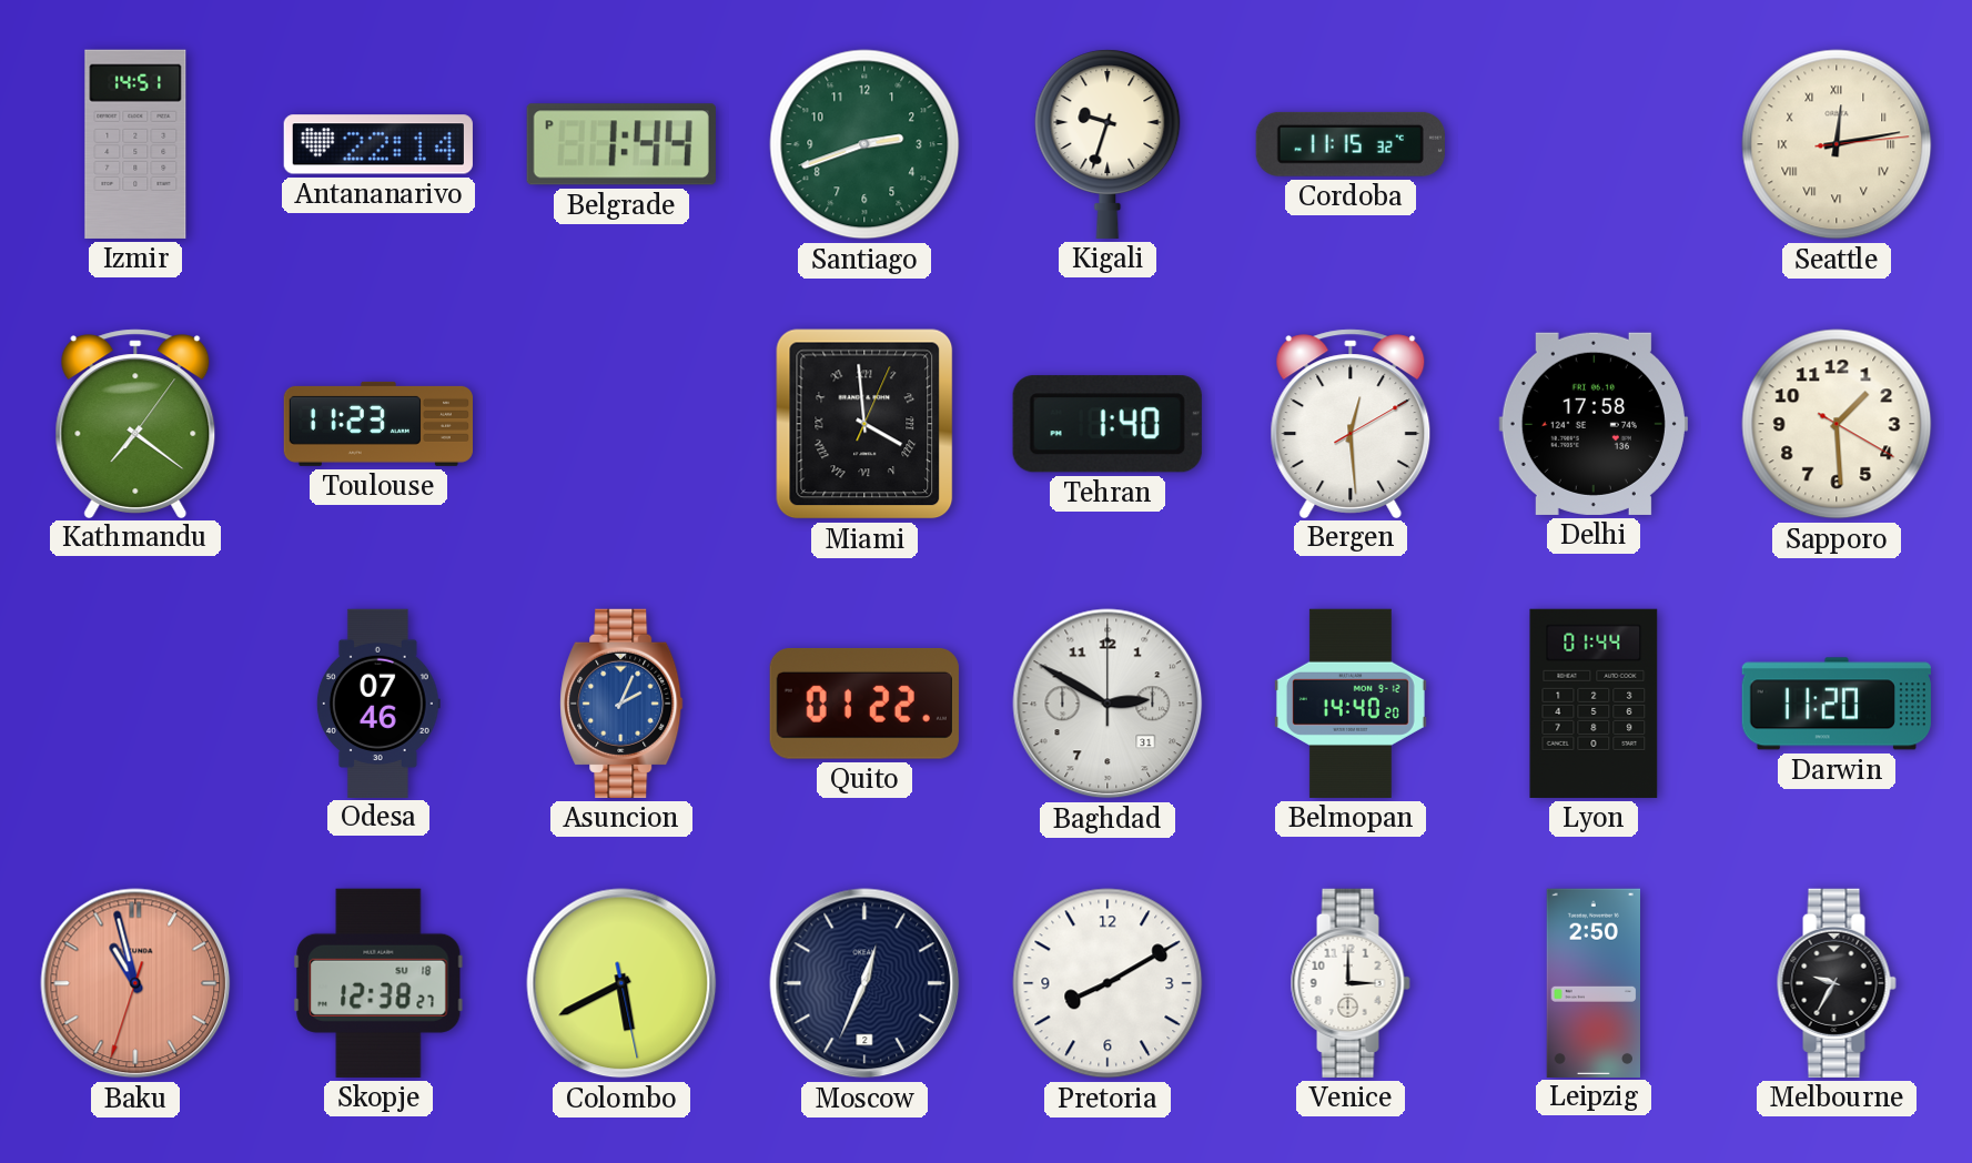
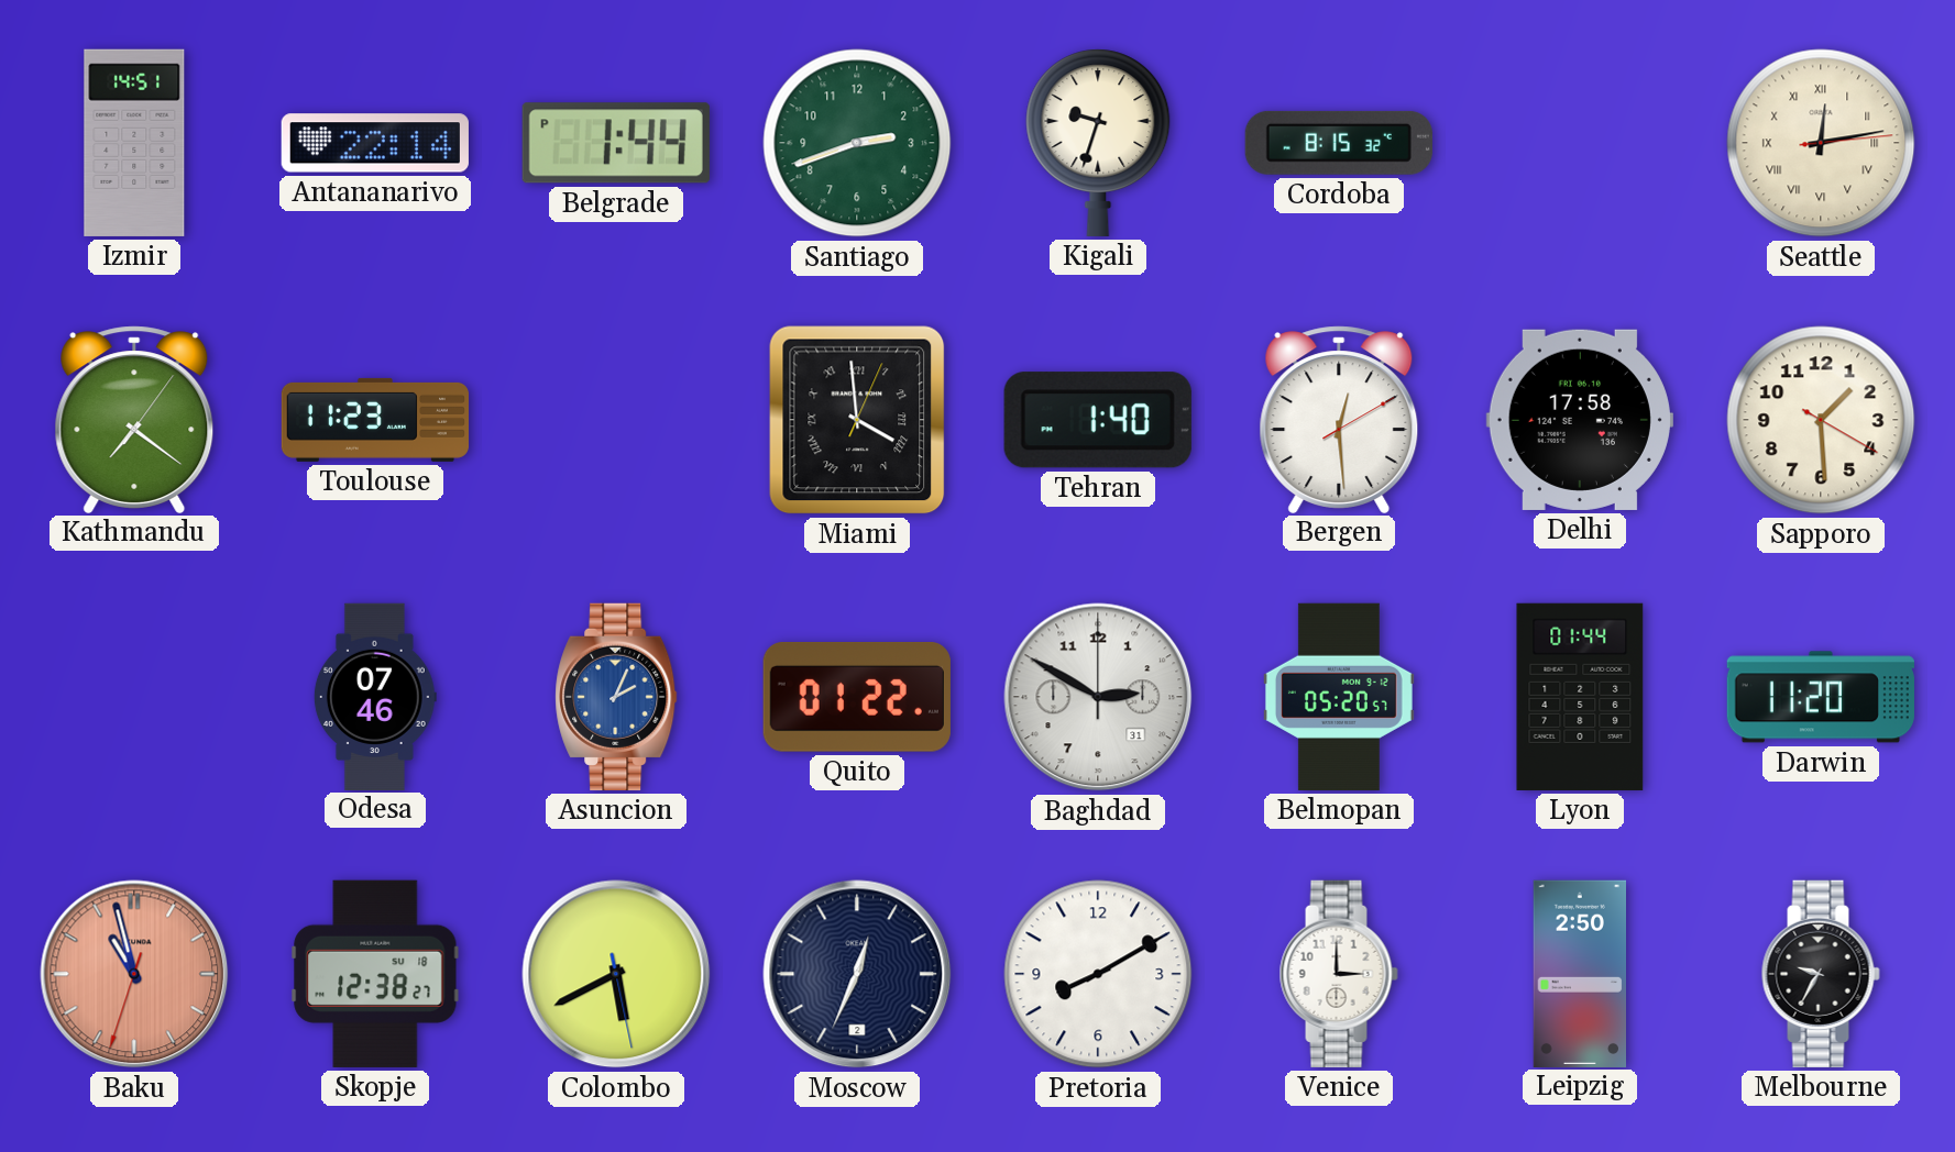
Cordoba: 11:15 -> 8:15
Belmopan: 14:40 -> 05:20
